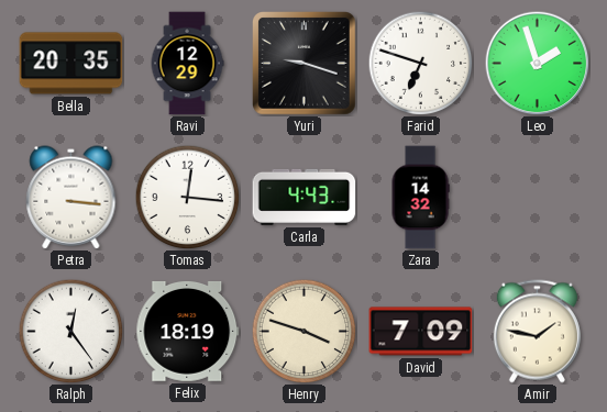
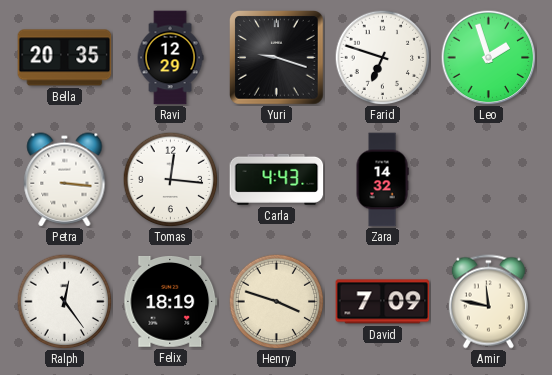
Amir: 1:47 -> 11:47
